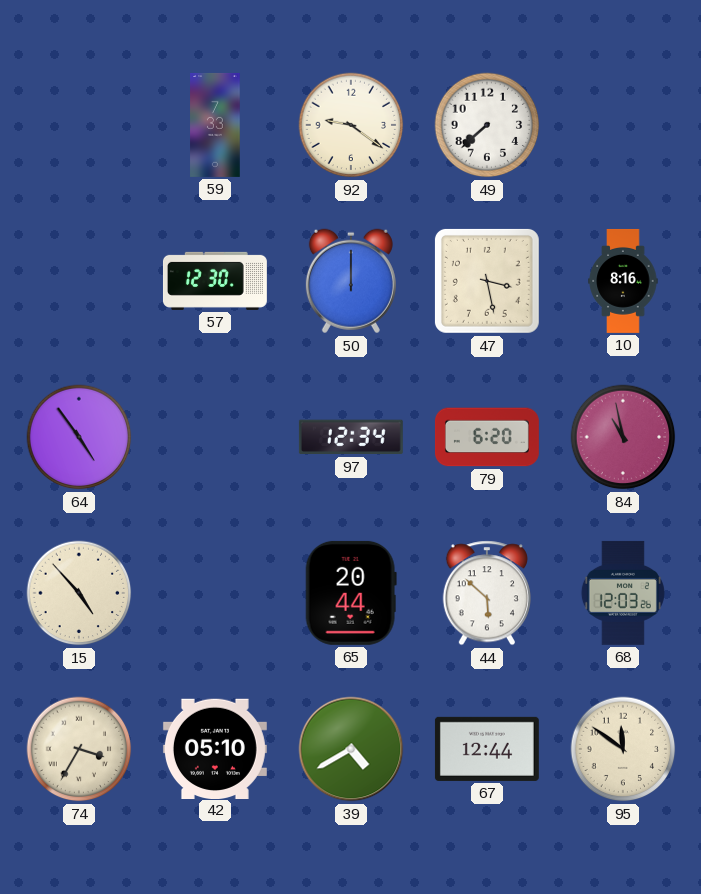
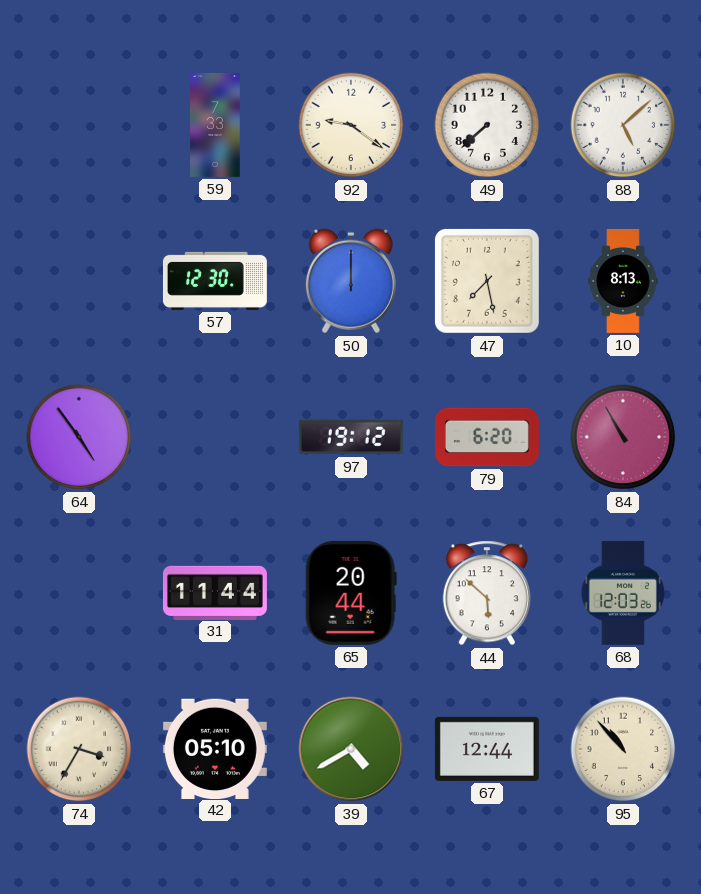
88: none -> 5:08
47: 3:28 -> 7:28
10: 8:16 -> 8:13
97: 12:34 -> 19:12
84: 10:58 -> 10:55
15: 4:53 -> none
31: none -> 11:44
95: 11:51 -> 10:53
